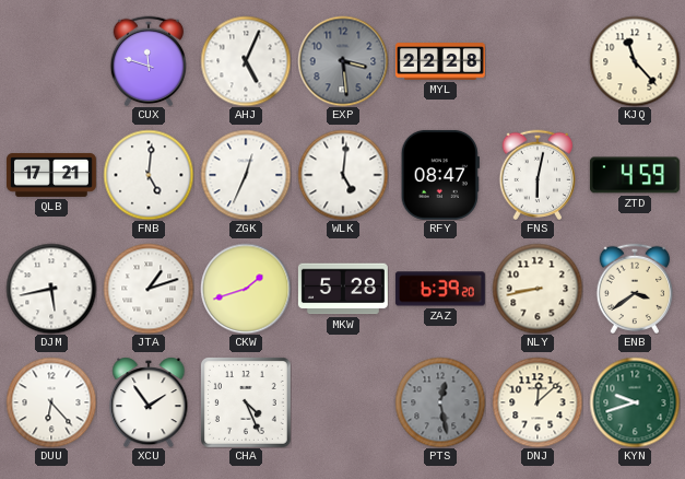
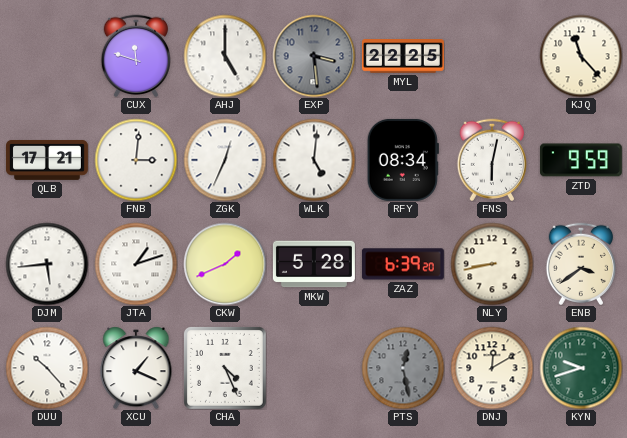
AHJ: 5:04 -> 5:00
MYL: 22:28 -> 22:25
FNB: 5:01 -> 3:01
RFY: 08:47 -> 08:34
ZTD: 4:59 -> 9:59
DJM: 5:43 -> 5:44
CKW: 1:42 -> 1:41
DUU: 6:23 -> 10:23
XCU: 1:54 -> 1:19
DNJ: 12:08 -> 12:10
